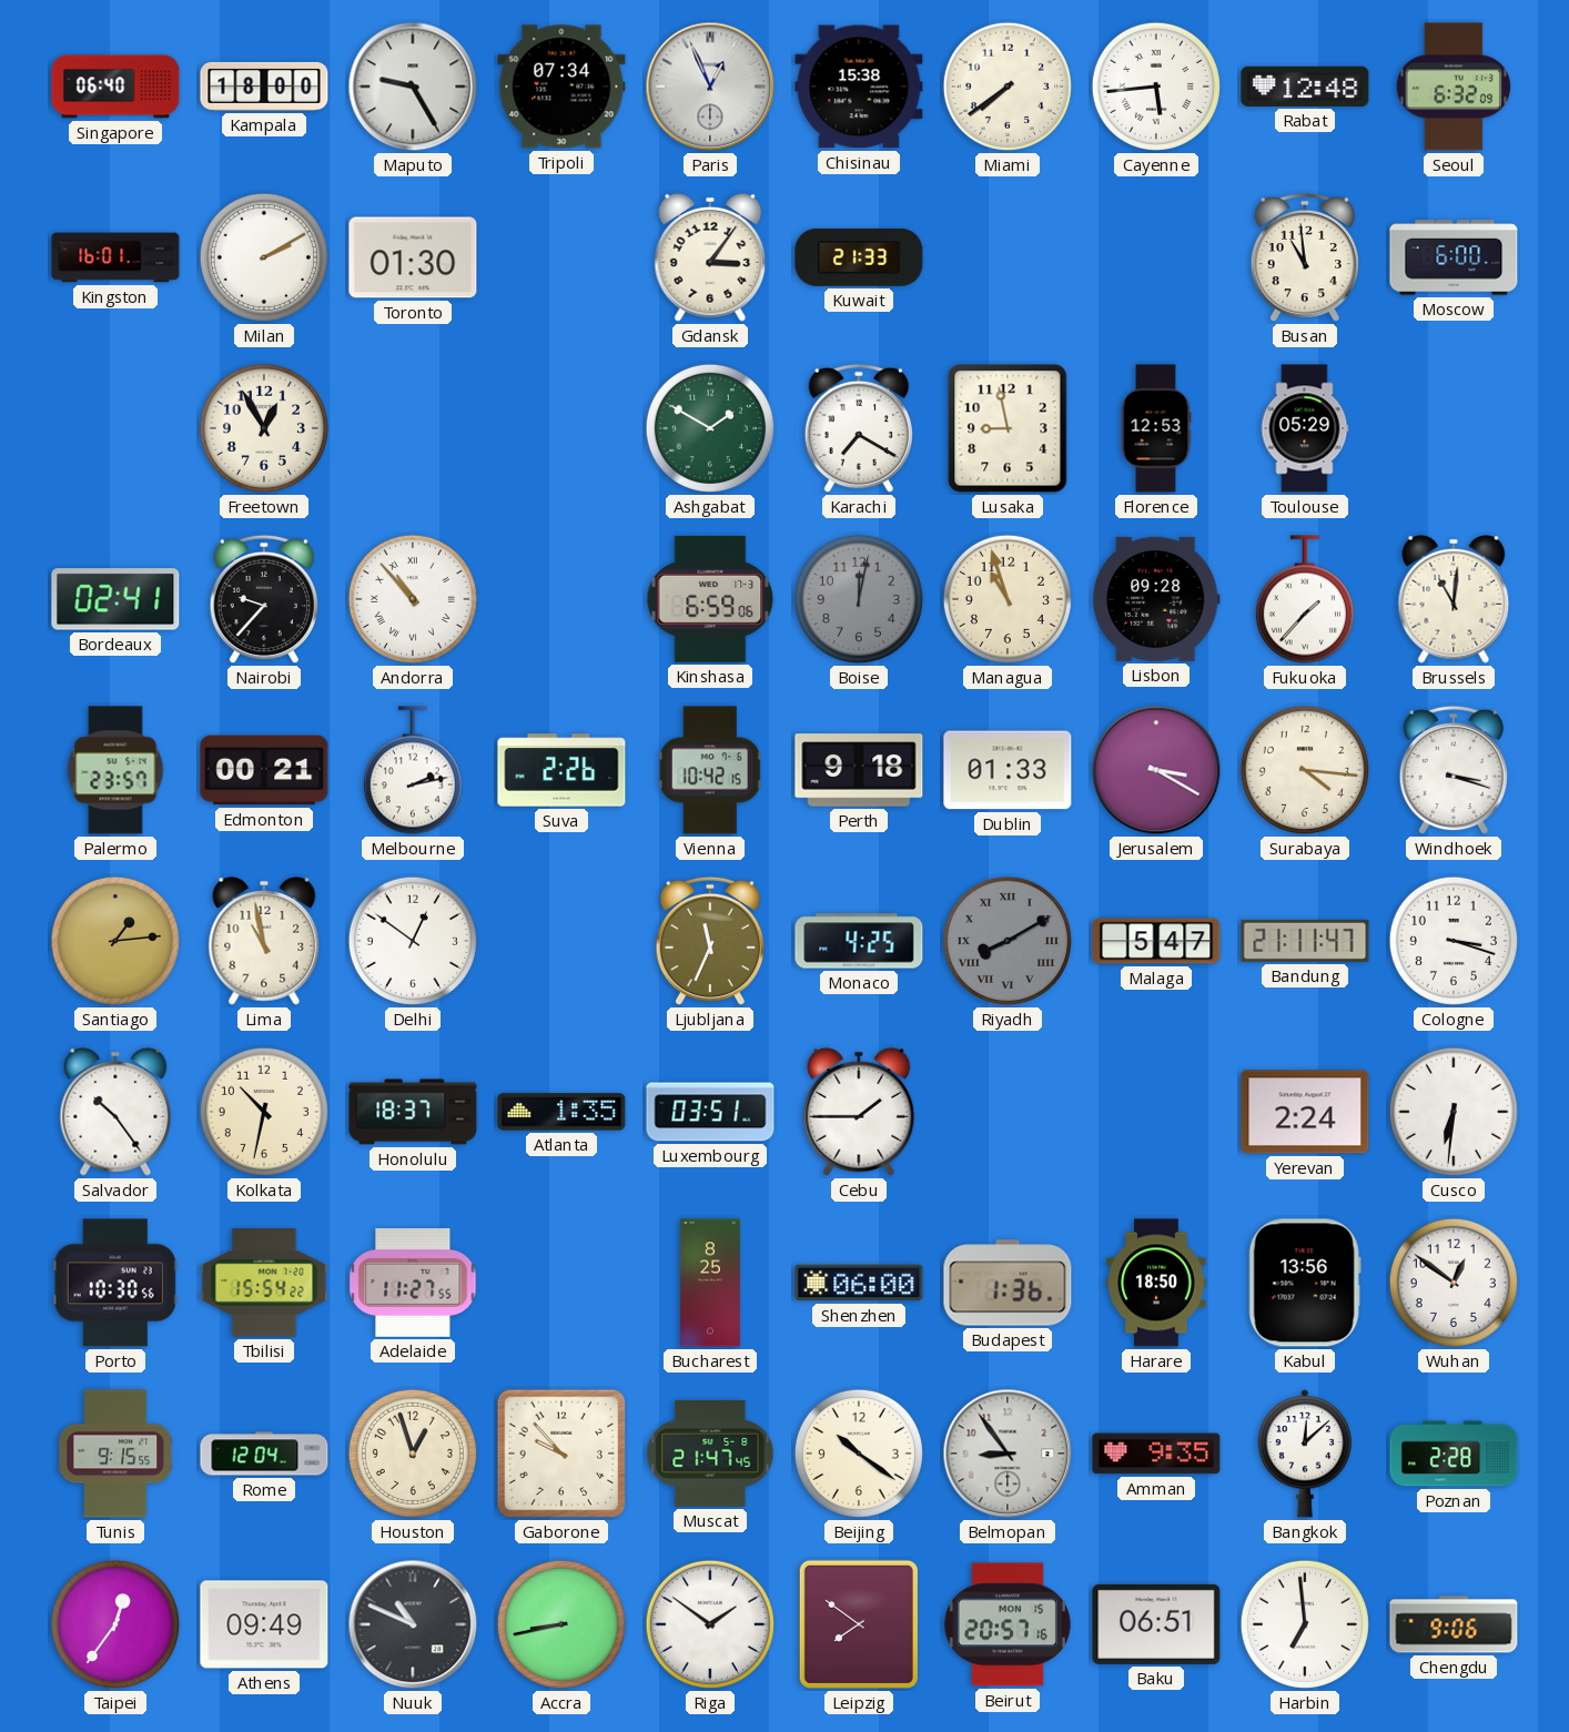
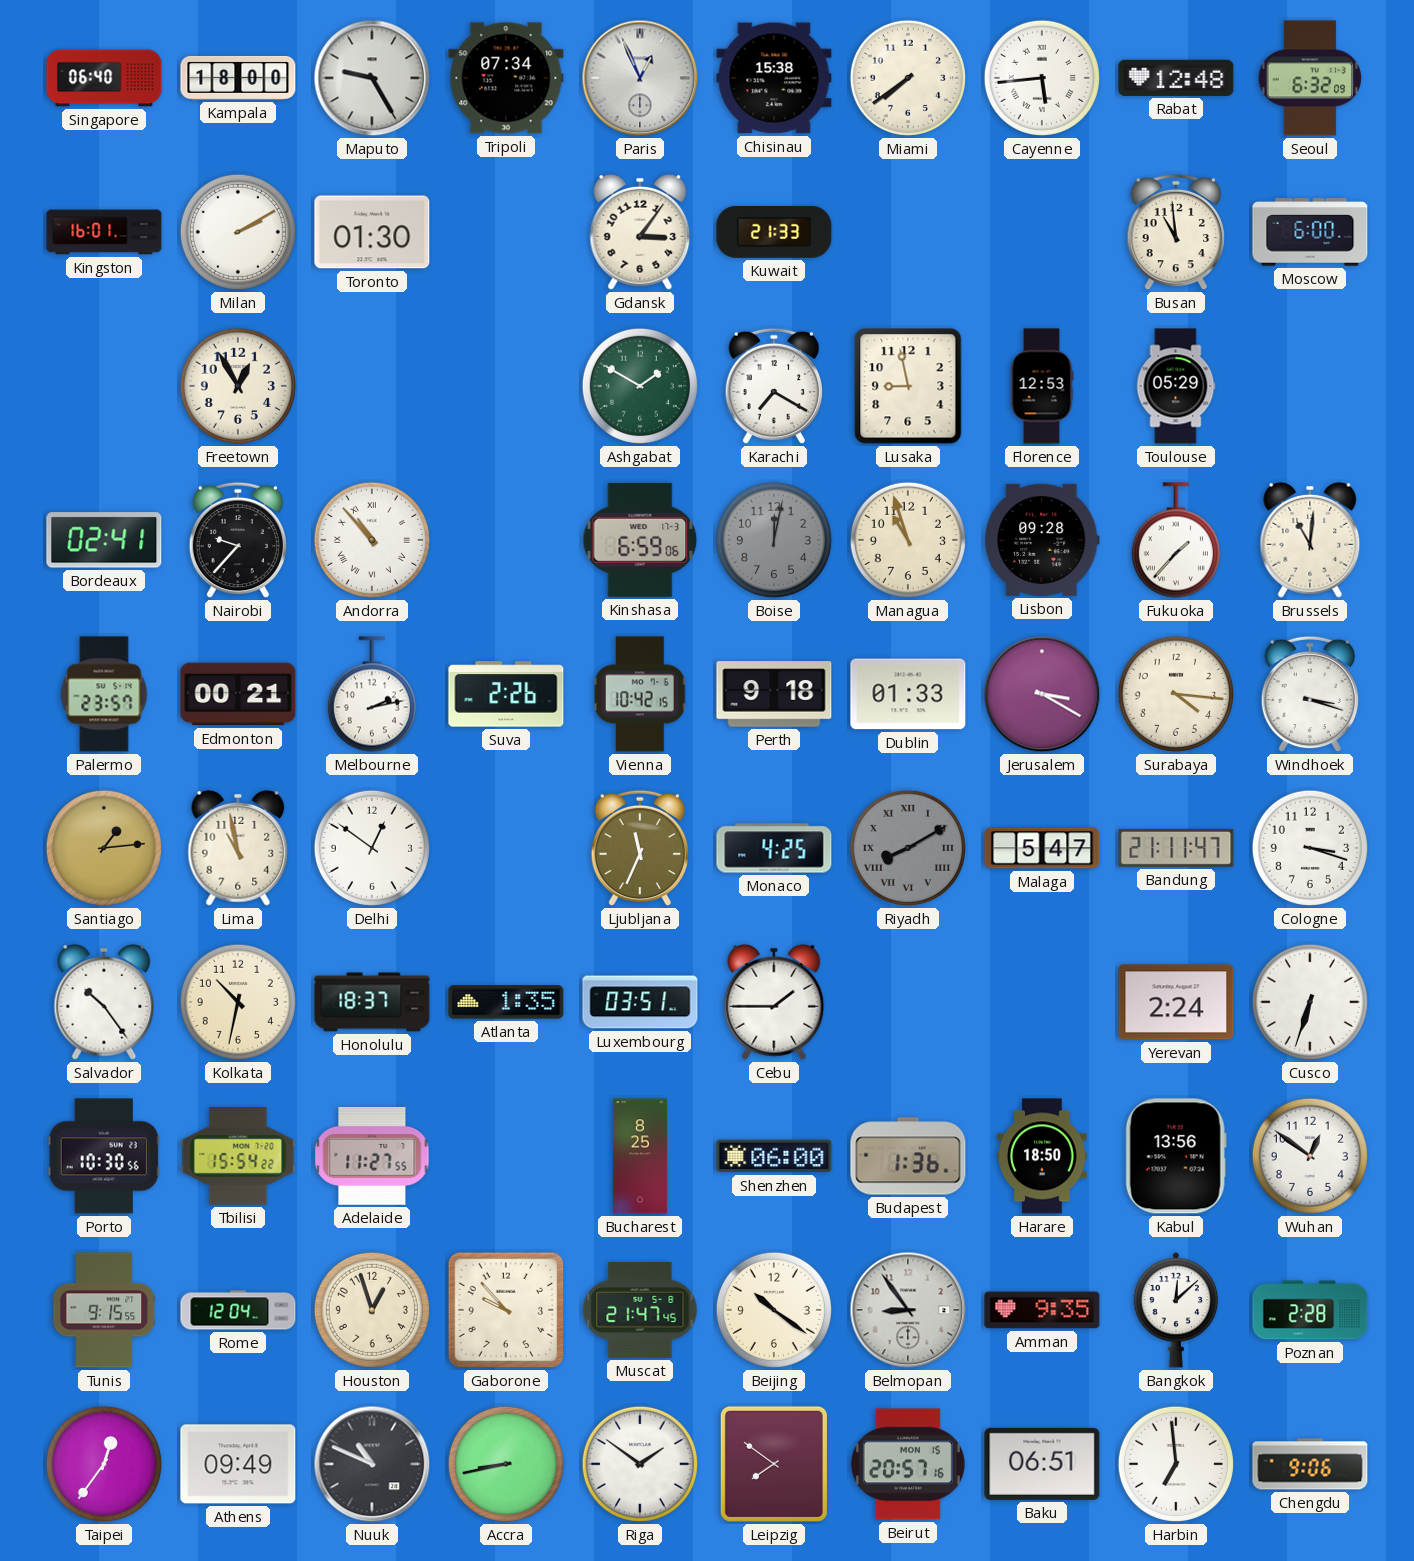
Cusco: 6:31 -> 6:33
